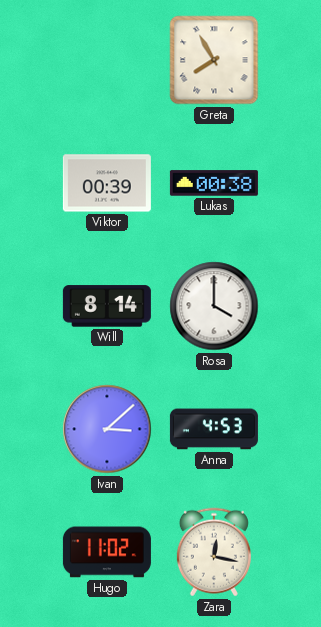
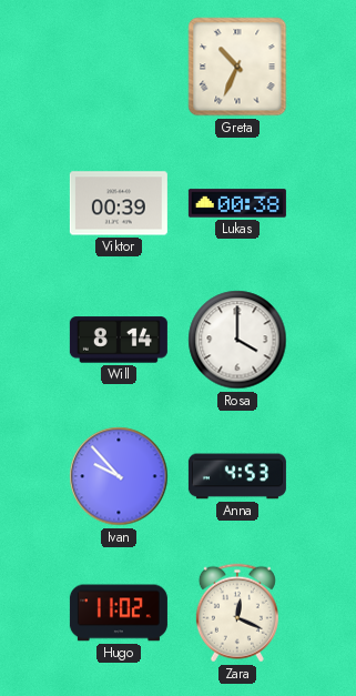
Greta: 7:55 -> 10:34
Ivan: 3:08 -> 9:53
Zara: 12:17 -> 12:19
